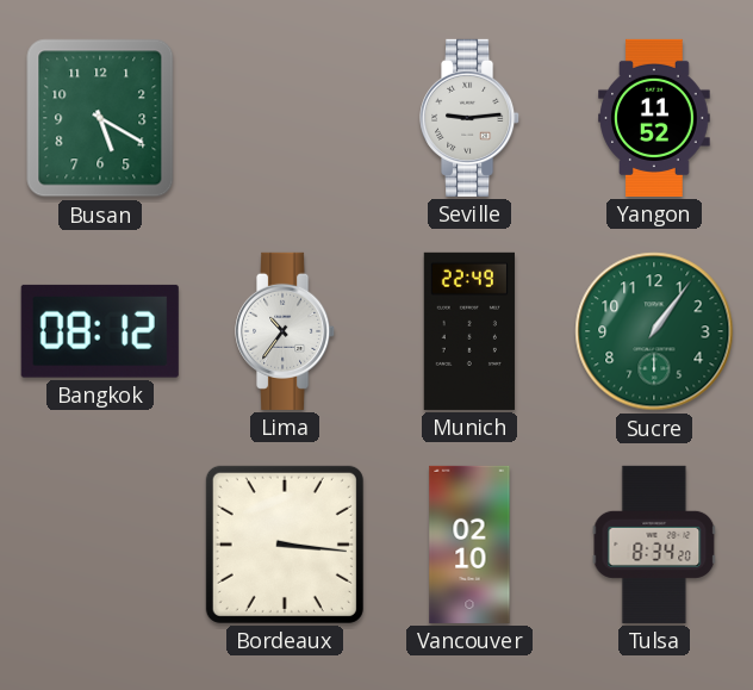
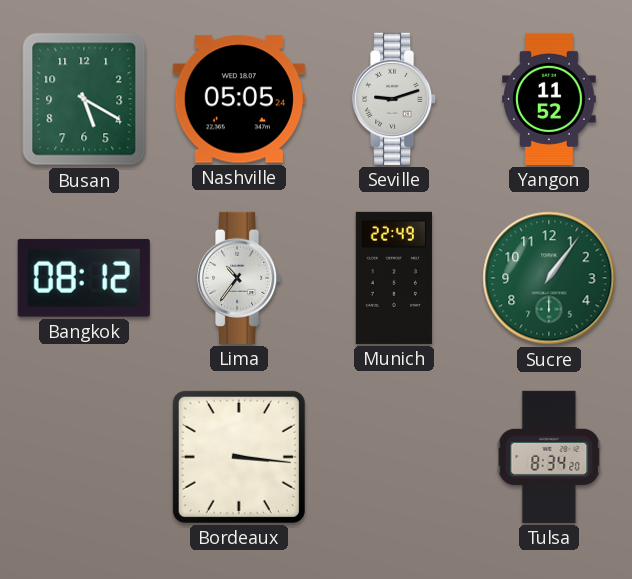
Nashville: none -> 05:05
Seville: 9:14 -> 9:12
Vancouver: 02:10 -> none
